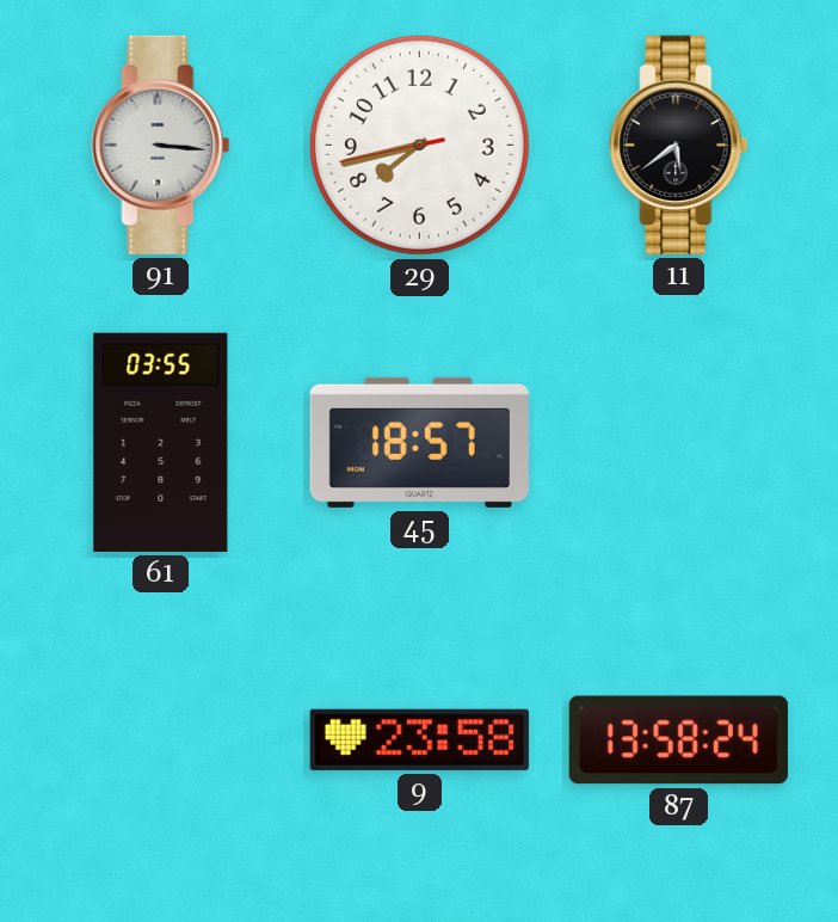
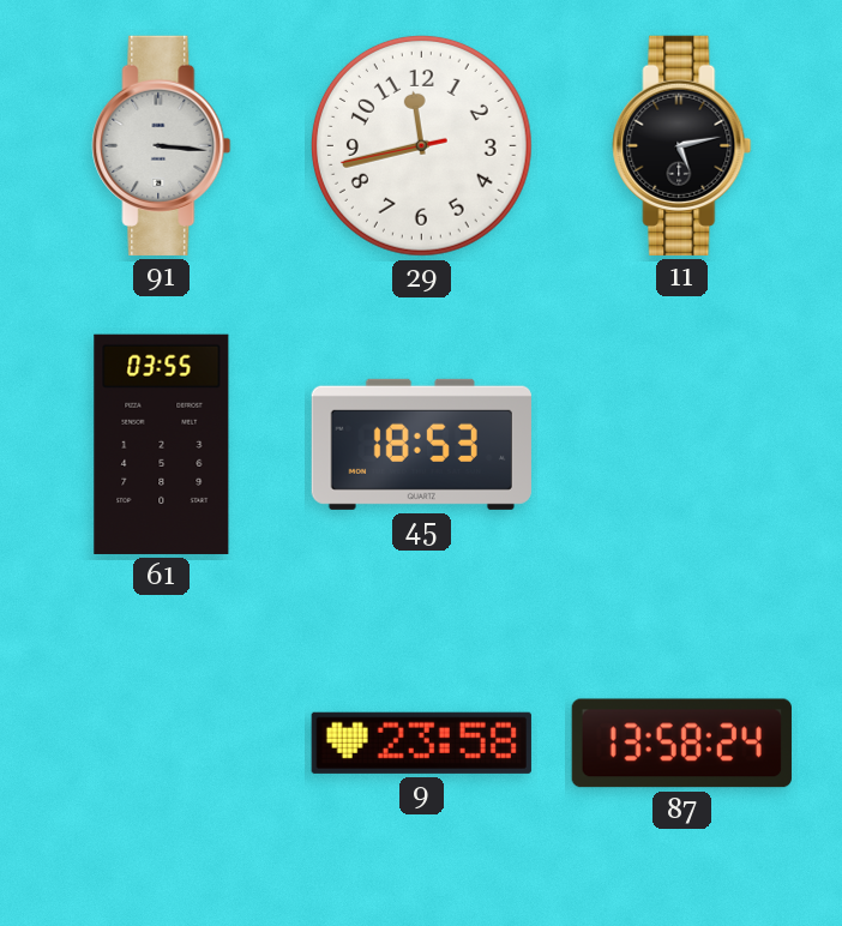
29: 7:42 -> 11:42
11: 5:39 -> 5:13
45: 18:57 -> 18:53
